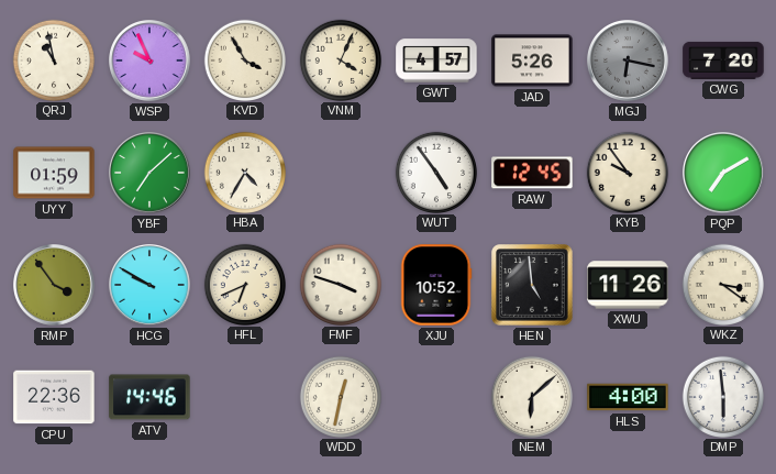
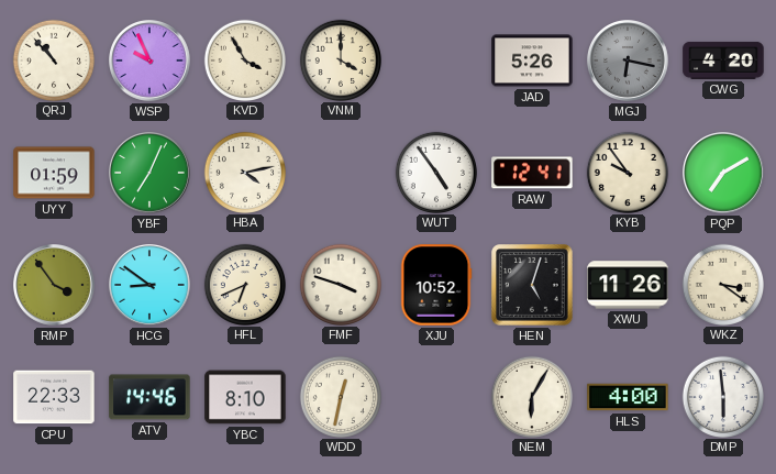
QRJ: 10:58 -> 10:53
VNM: 4:04 -> 4:00
GWT: 4:57 -> none
CWG: 7:20 -> 4:20
YBF: 7:08 -> 7:04
HBA: 4:35 -> 4:13
RAW: 12:45 -> 12:41
HCG: 9:50 -> 8:51
HEN: 4:59 -> 5:03
CPU: 22:36 -> 22:33
YBC: none -> 8:10
NEM: 6:08 -> 6:05
